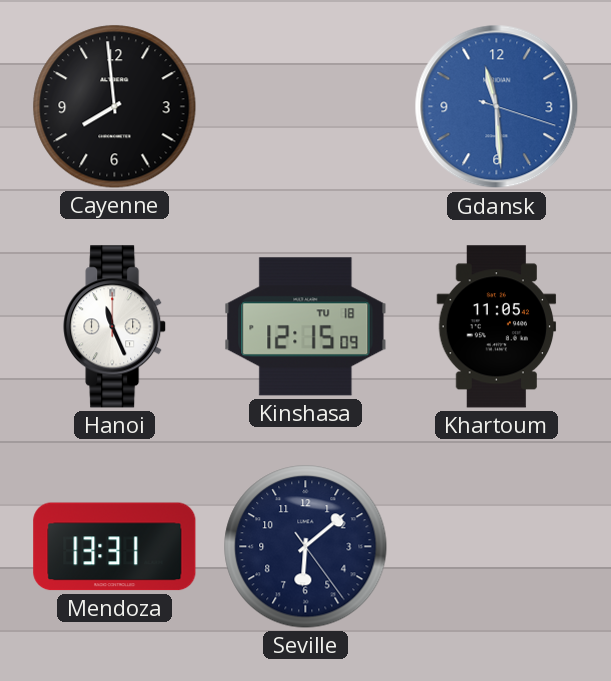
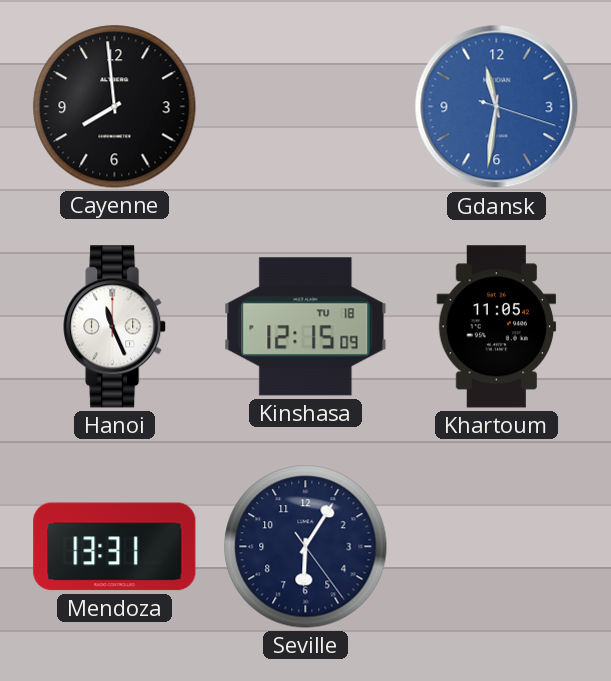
Gdansk: 11:29 -> 11:31
Seville: 6:08 -> 6:05
